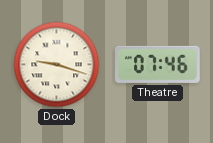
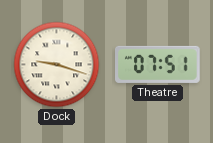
Theatre: 07:46 -> 07:51
